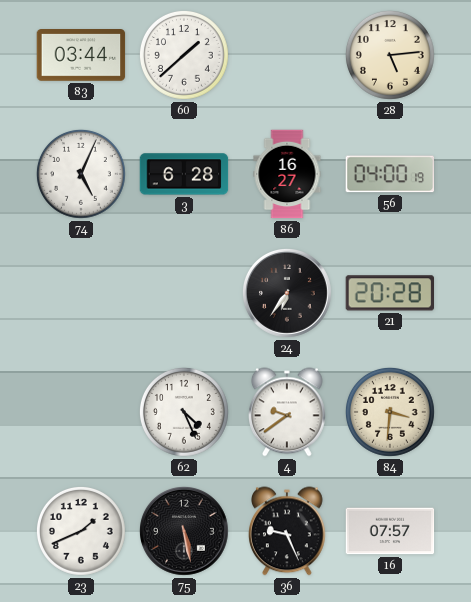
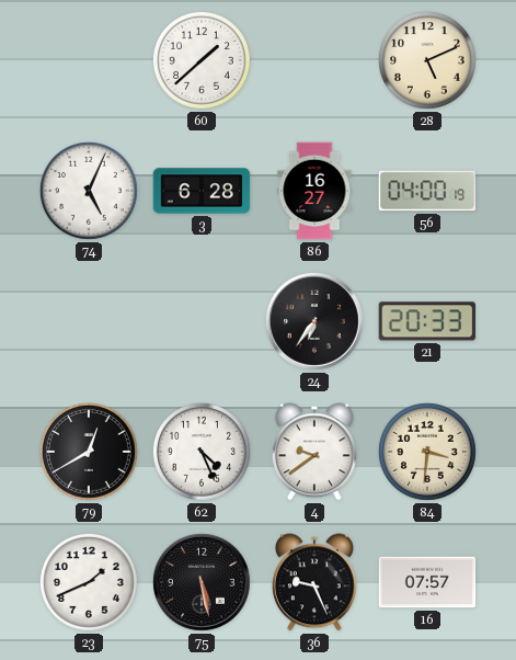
83: 03:44 -> none
28: 5:14 -> 5:11
21: 20:28 -> 20:33
79: none -> 12:40
